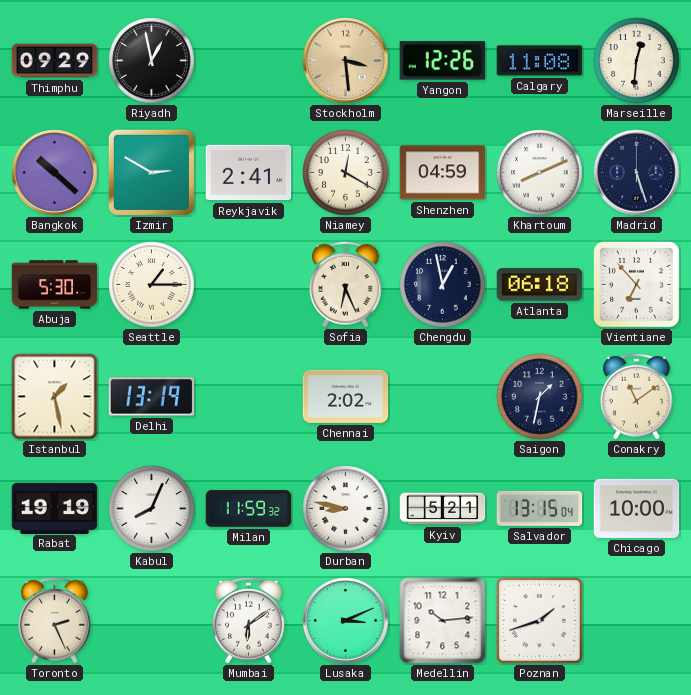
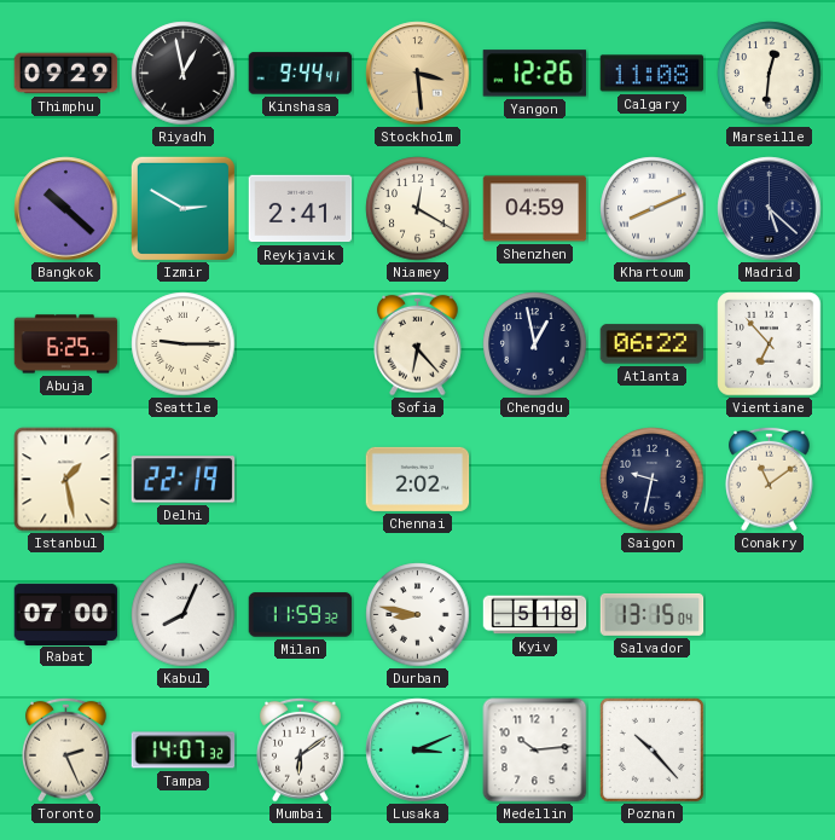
Kinshasa: none -> 9:44
Madrid: 5:27 -> 5:22
Abuja: 5:30 -> 6:25
Seattle: 1:15 -> 9:15
Sofia: 6:26 -> 6:23
Atlanta: 06:18 -> 06:22
Delhi: 13:19 -> 22:19
Saigon: 1:32 -> 9:32
Rabat: 19:19 -> 07:00
Kyiv: 5:21 -> 5:18
Chicago: 10:00 -> none
Tampa: none -> 14:07
Poznan: 1:42 -> 10:23
